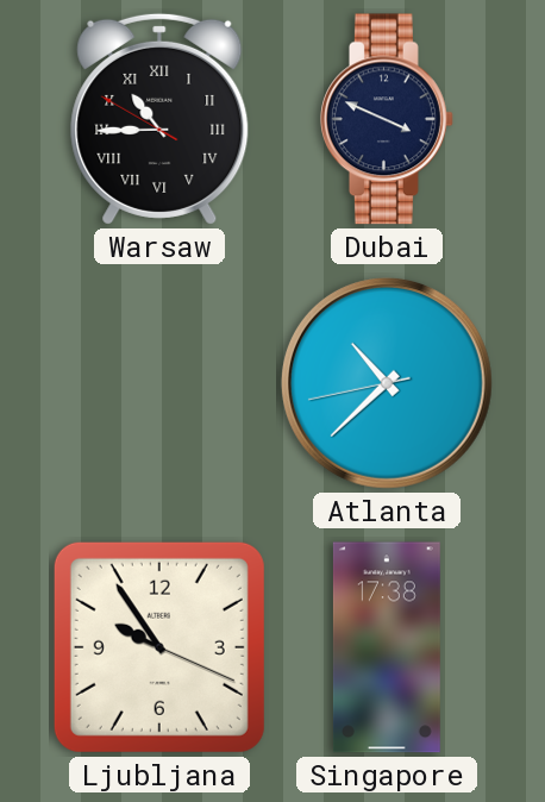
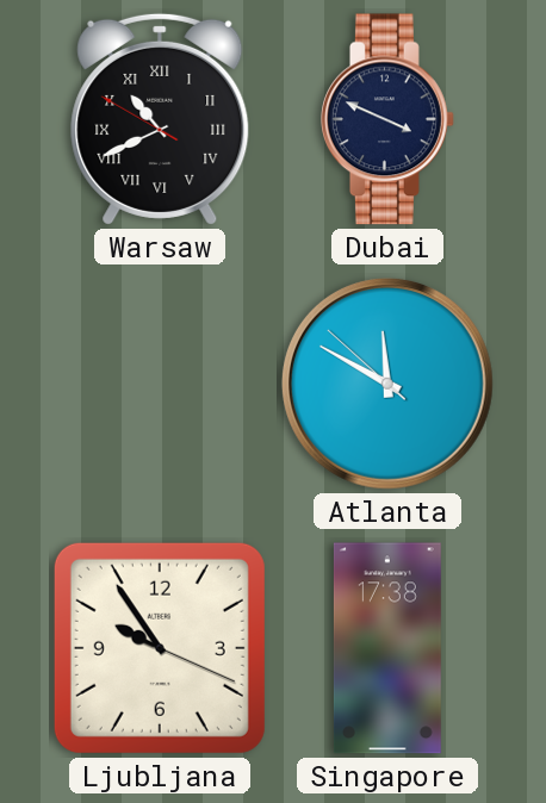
Warsaw: 10:44 -> 10:40
Atlanta: 10:37 -> 11:49
